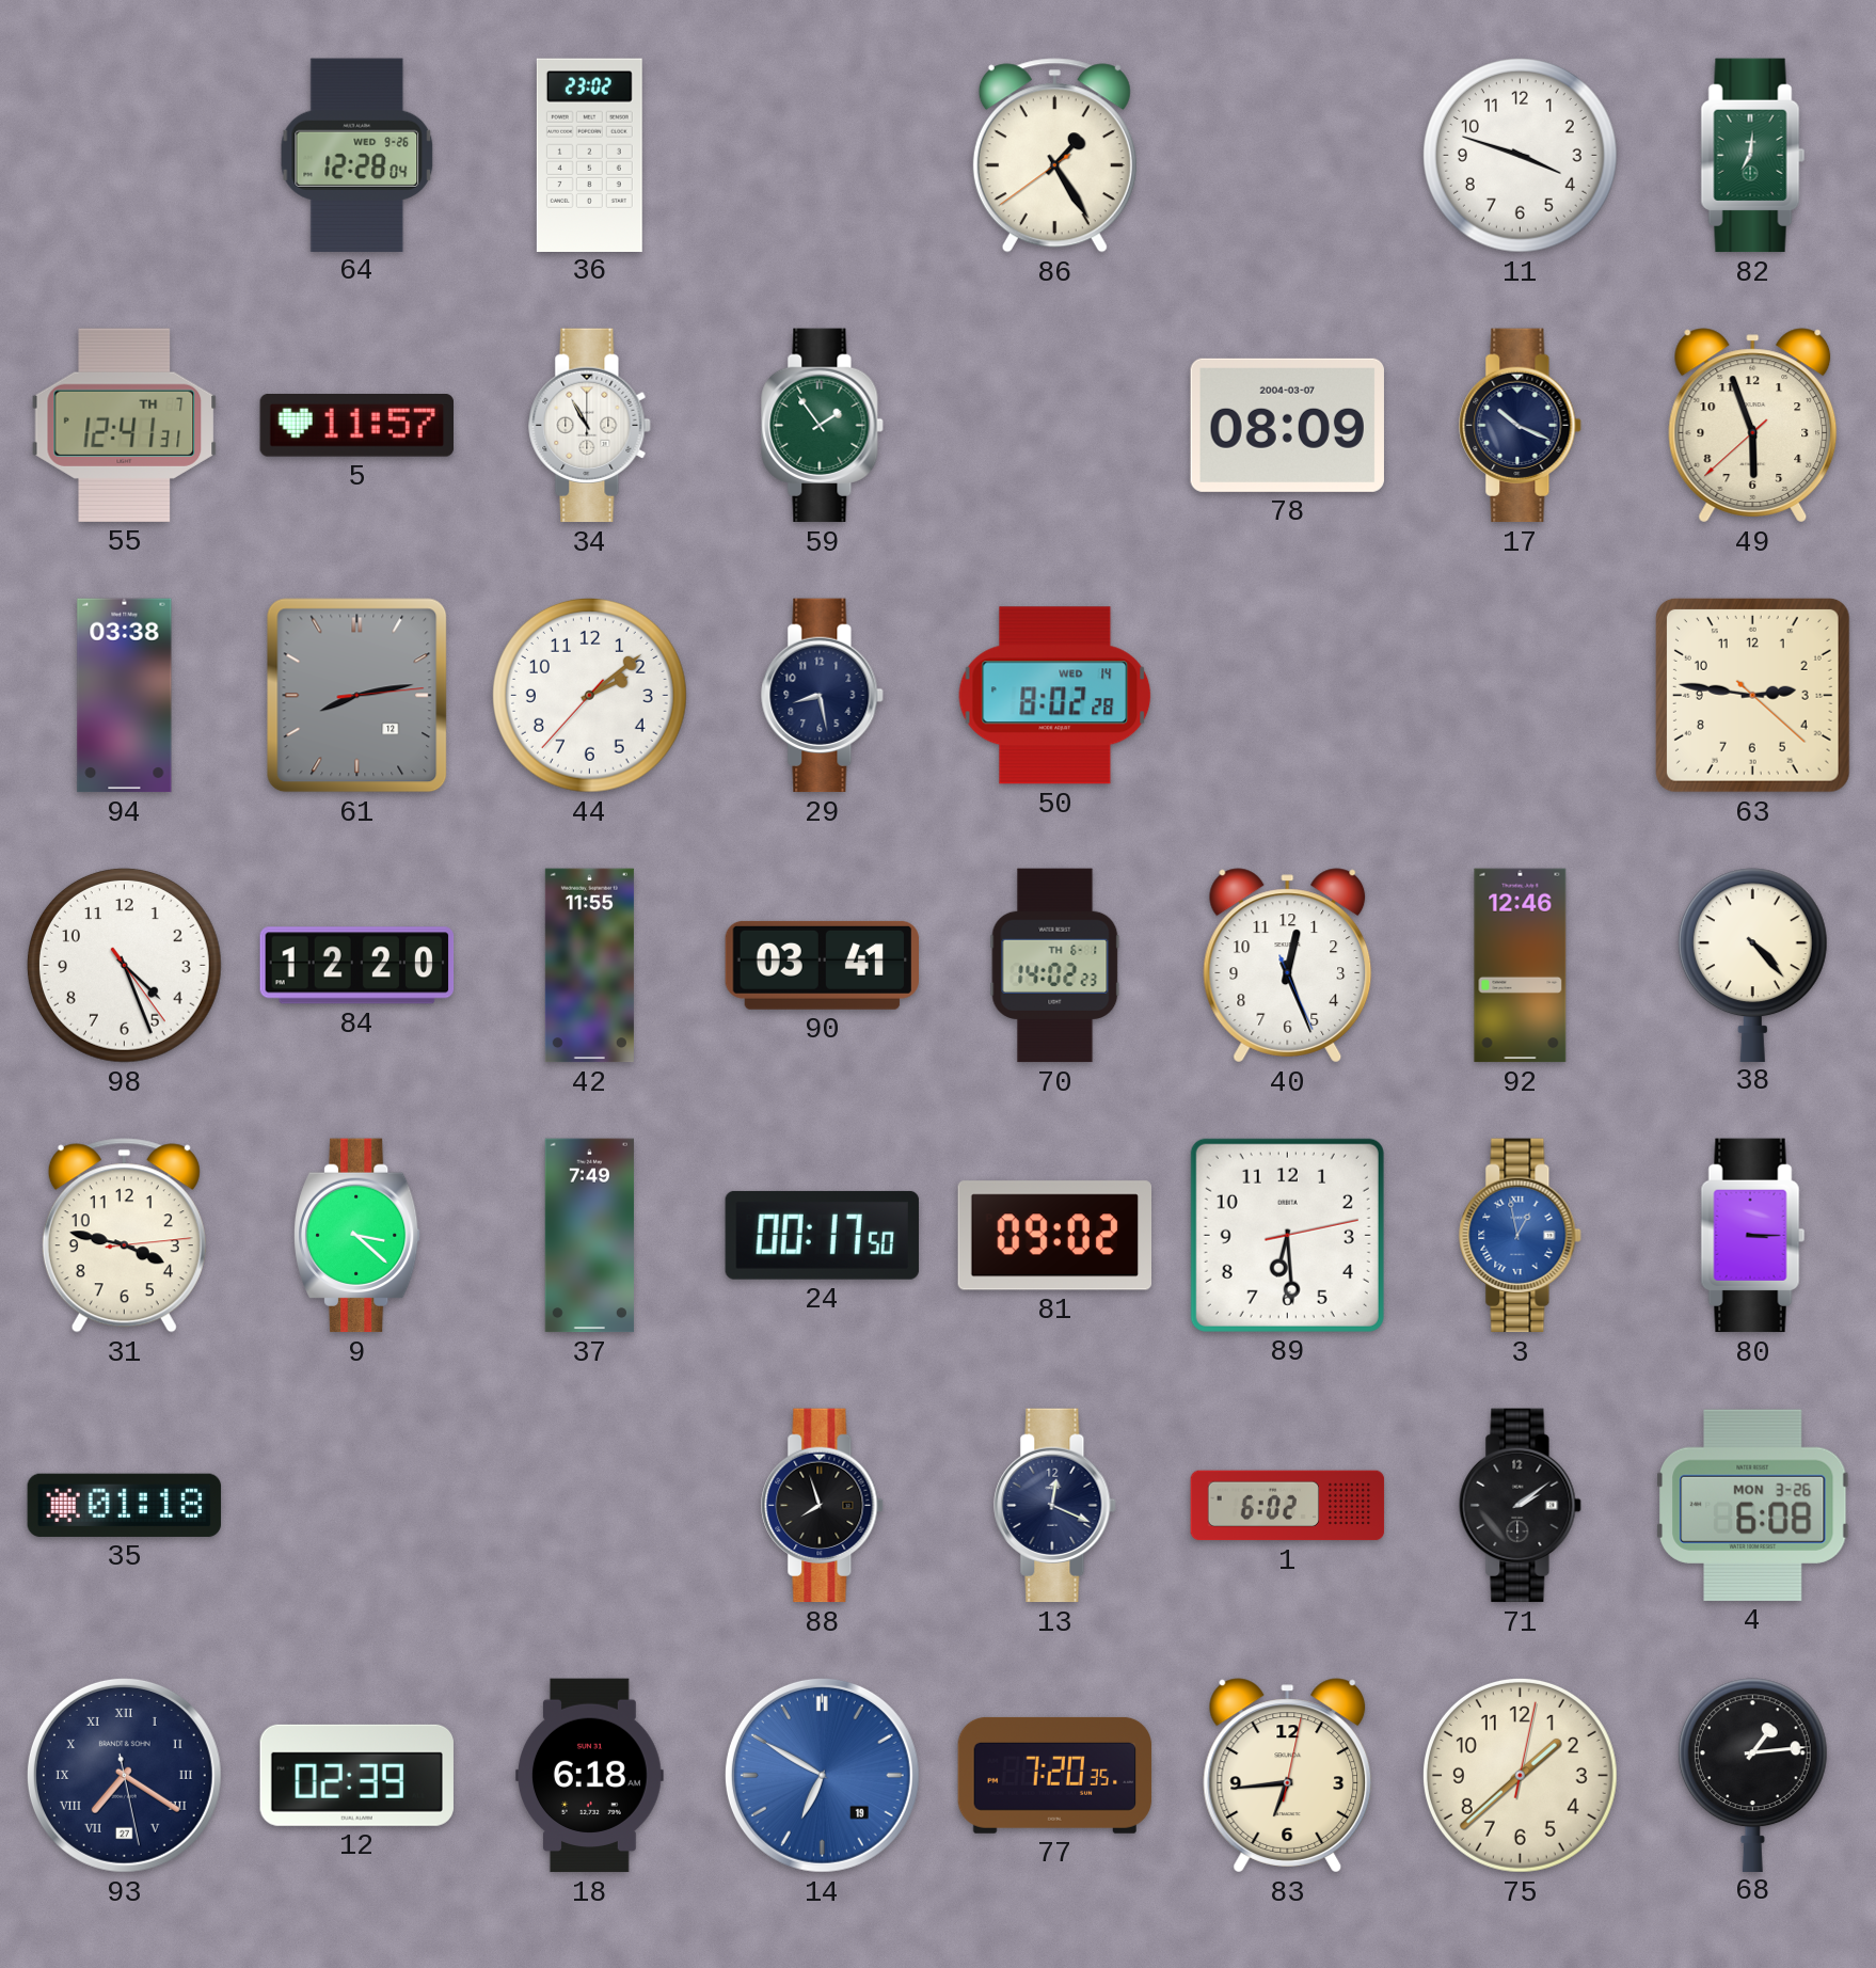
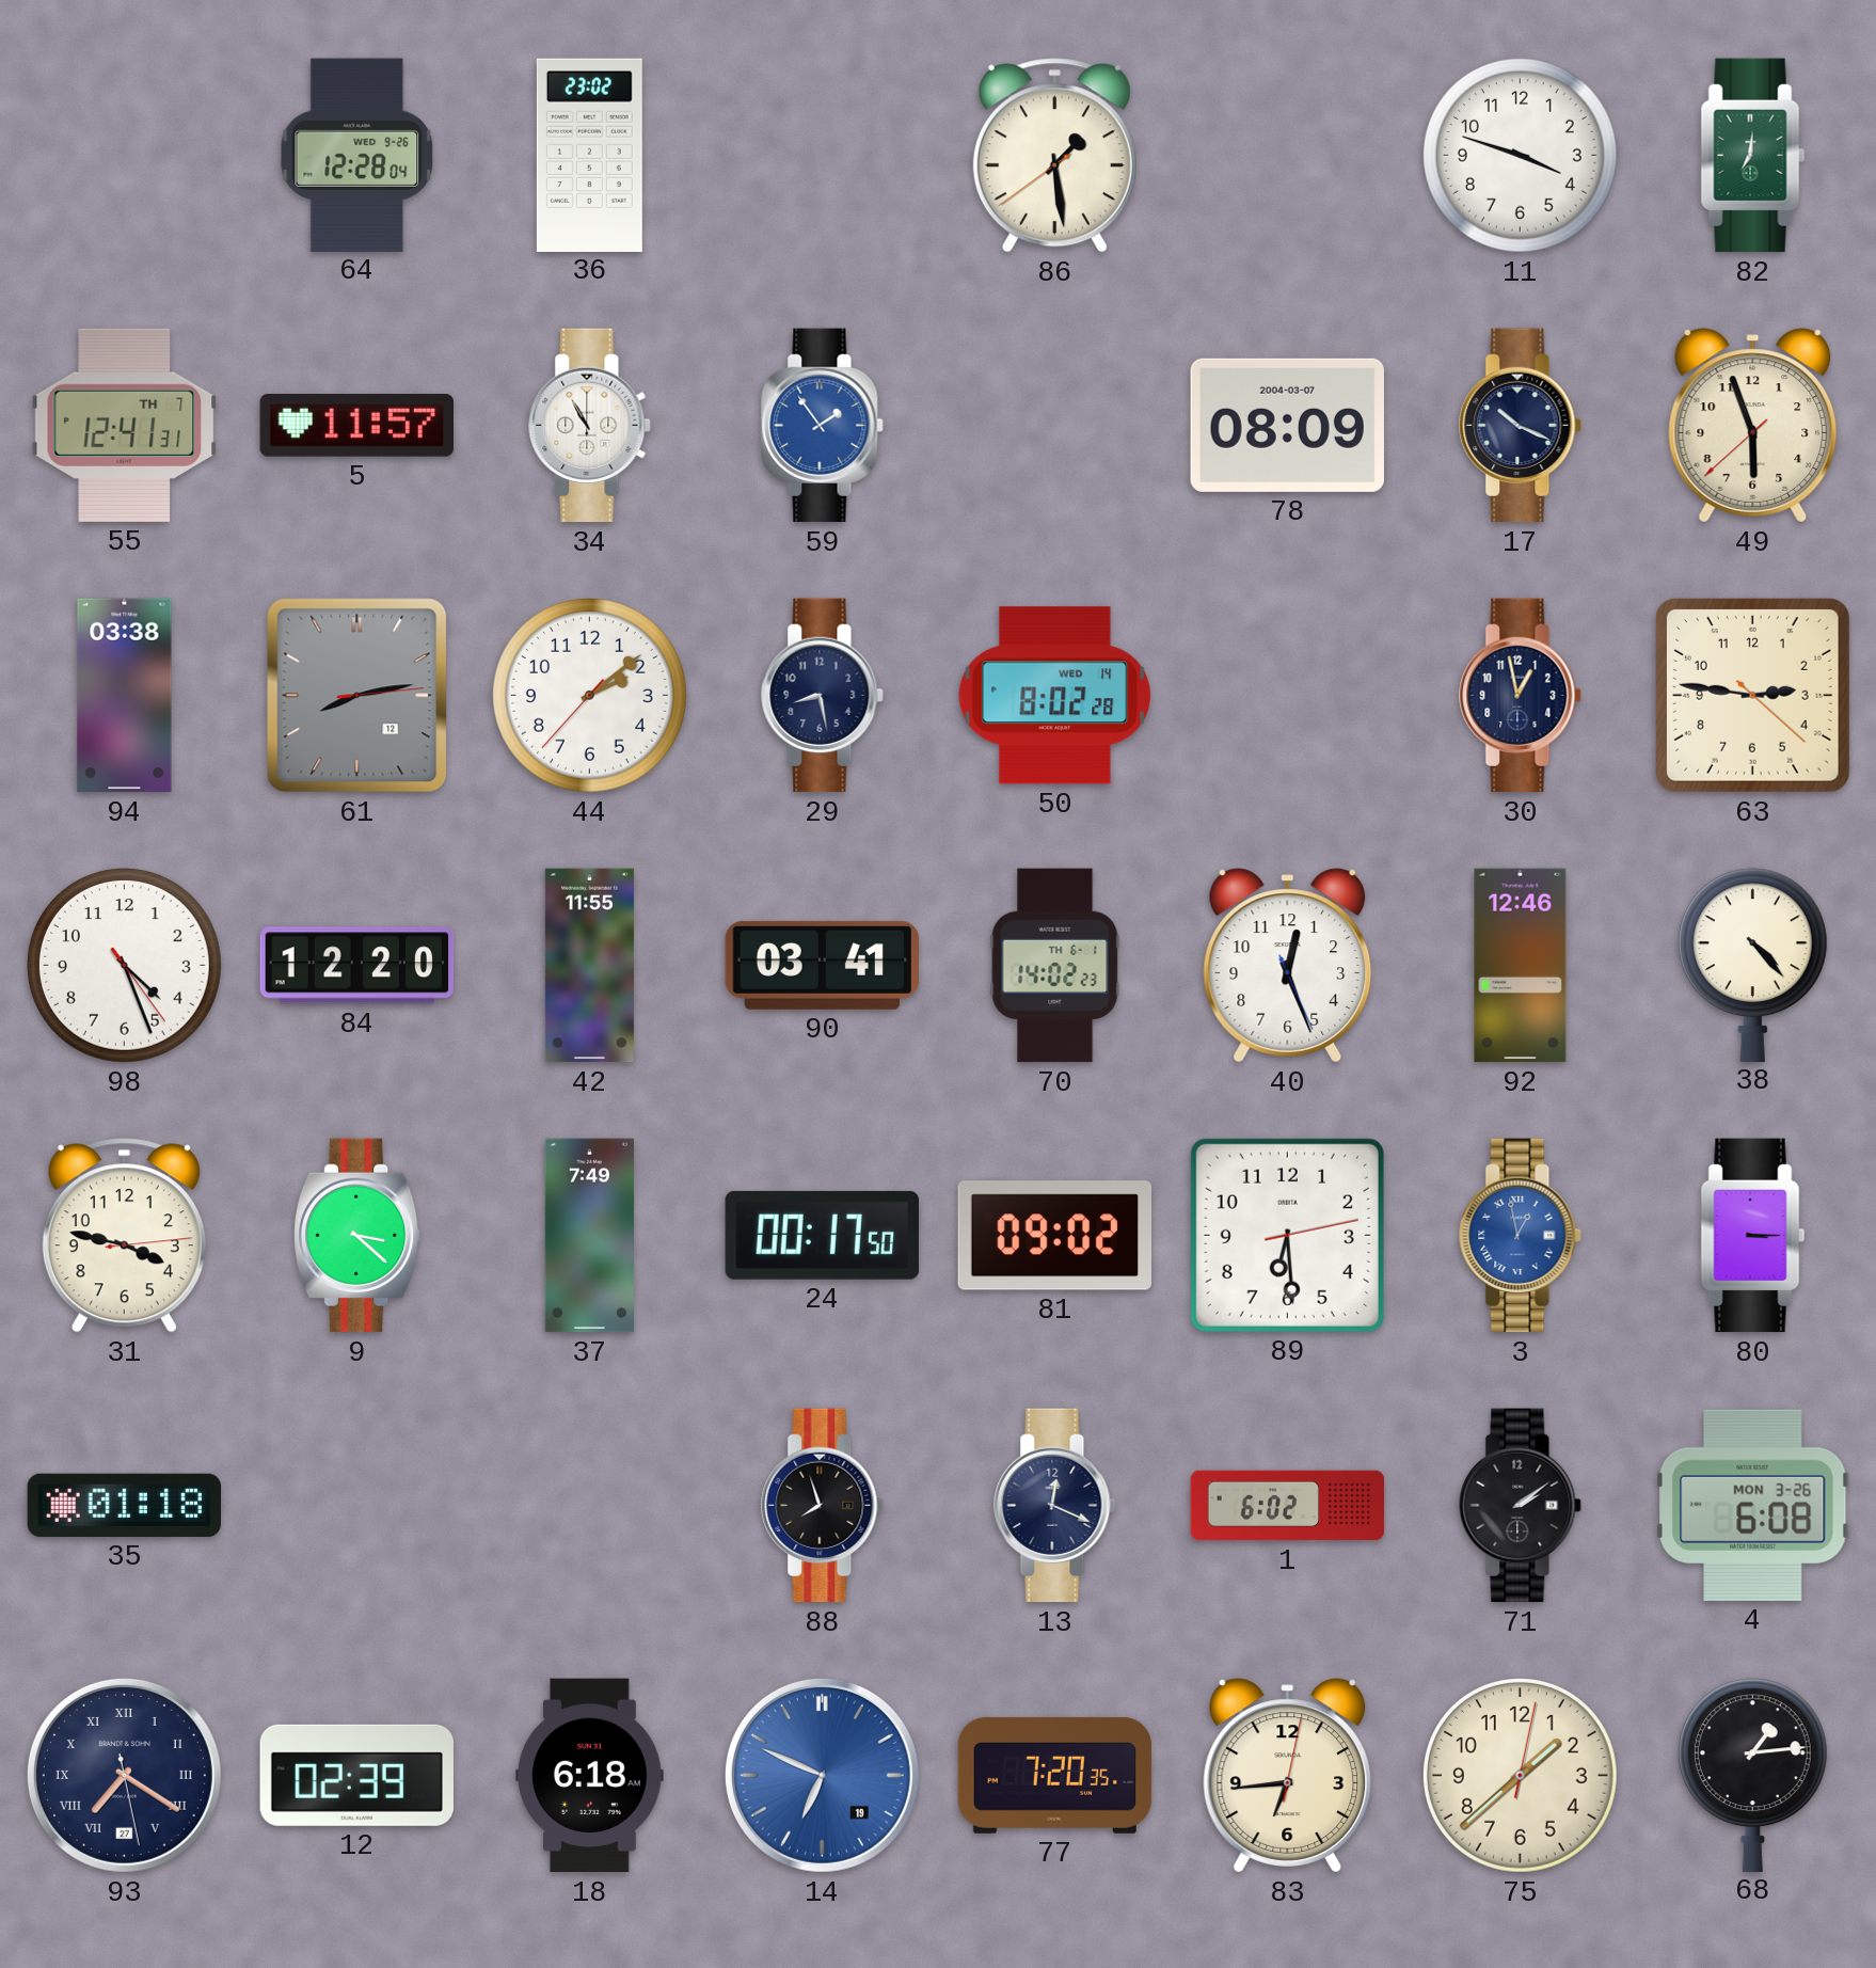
86: 1:24 -> 1:28
59 dial: green -> blue
30: none -> 12:58
14: 6:50 -> 6:49
